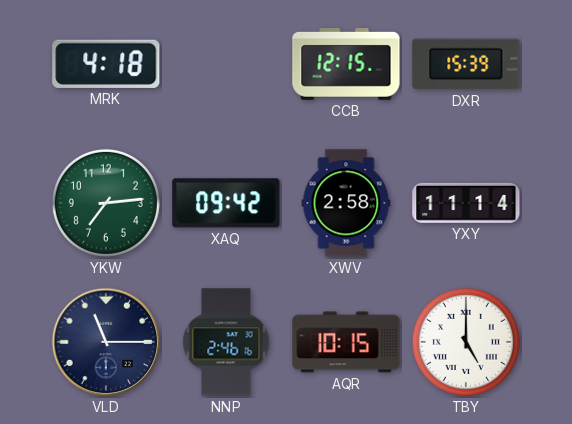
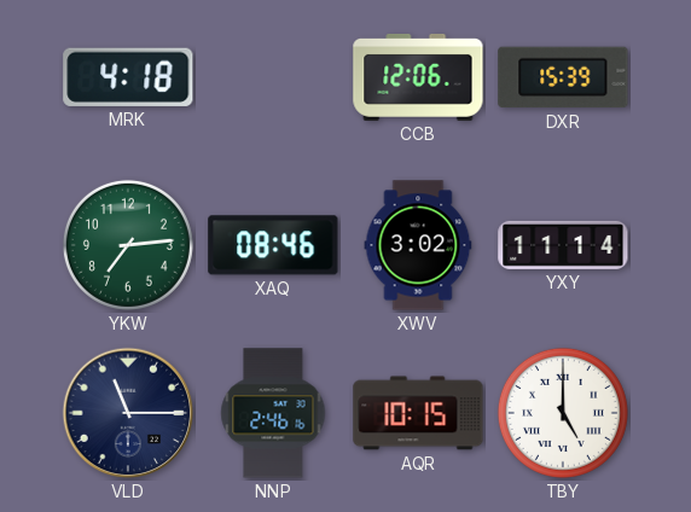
CCB: 12:15 -> 12:06
XAQ: 09:42 -> 08:46
XWV: 2:58 -> 3:02
